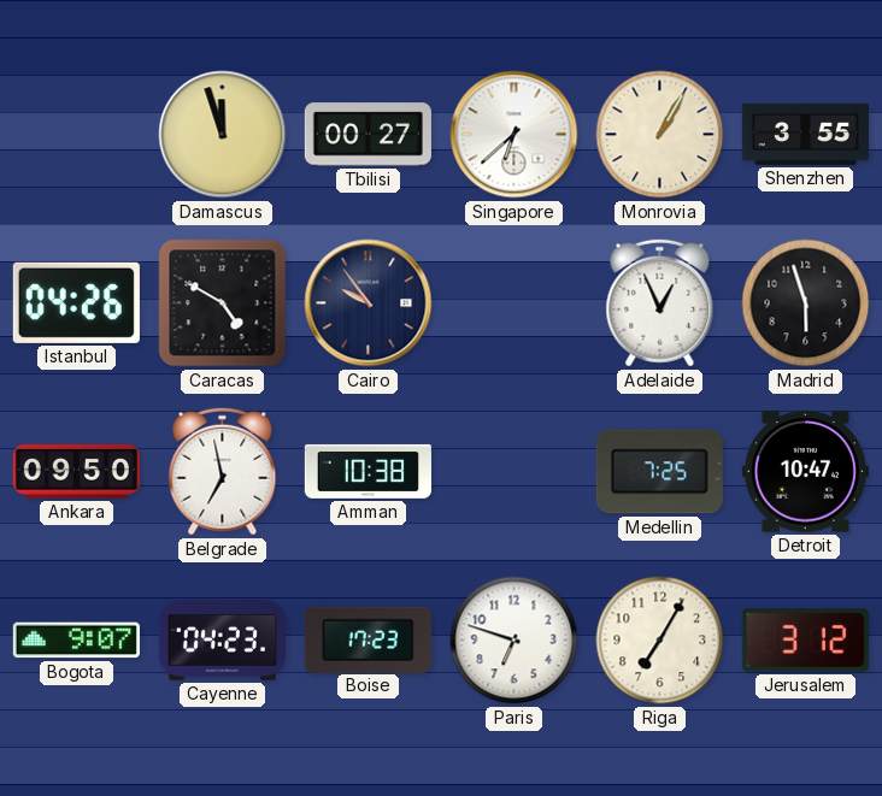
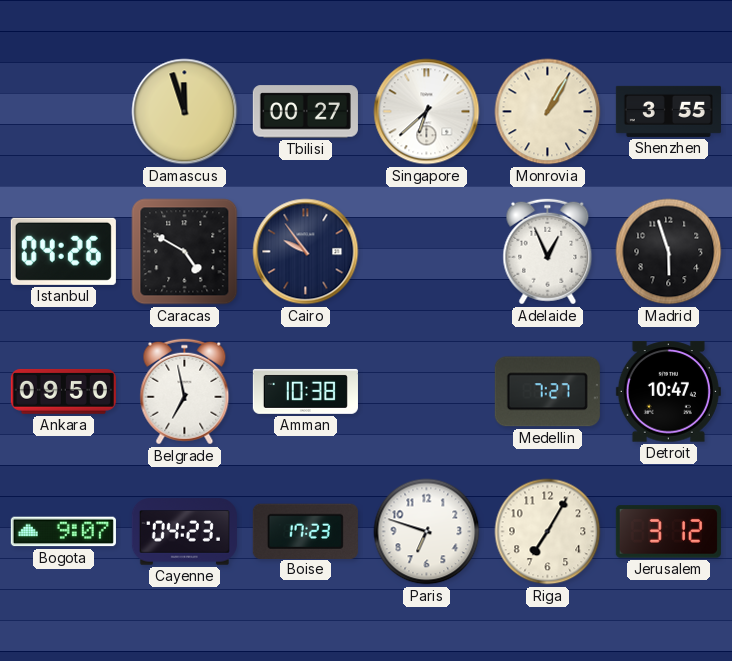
Medellin: 7:25 -> 7:27
